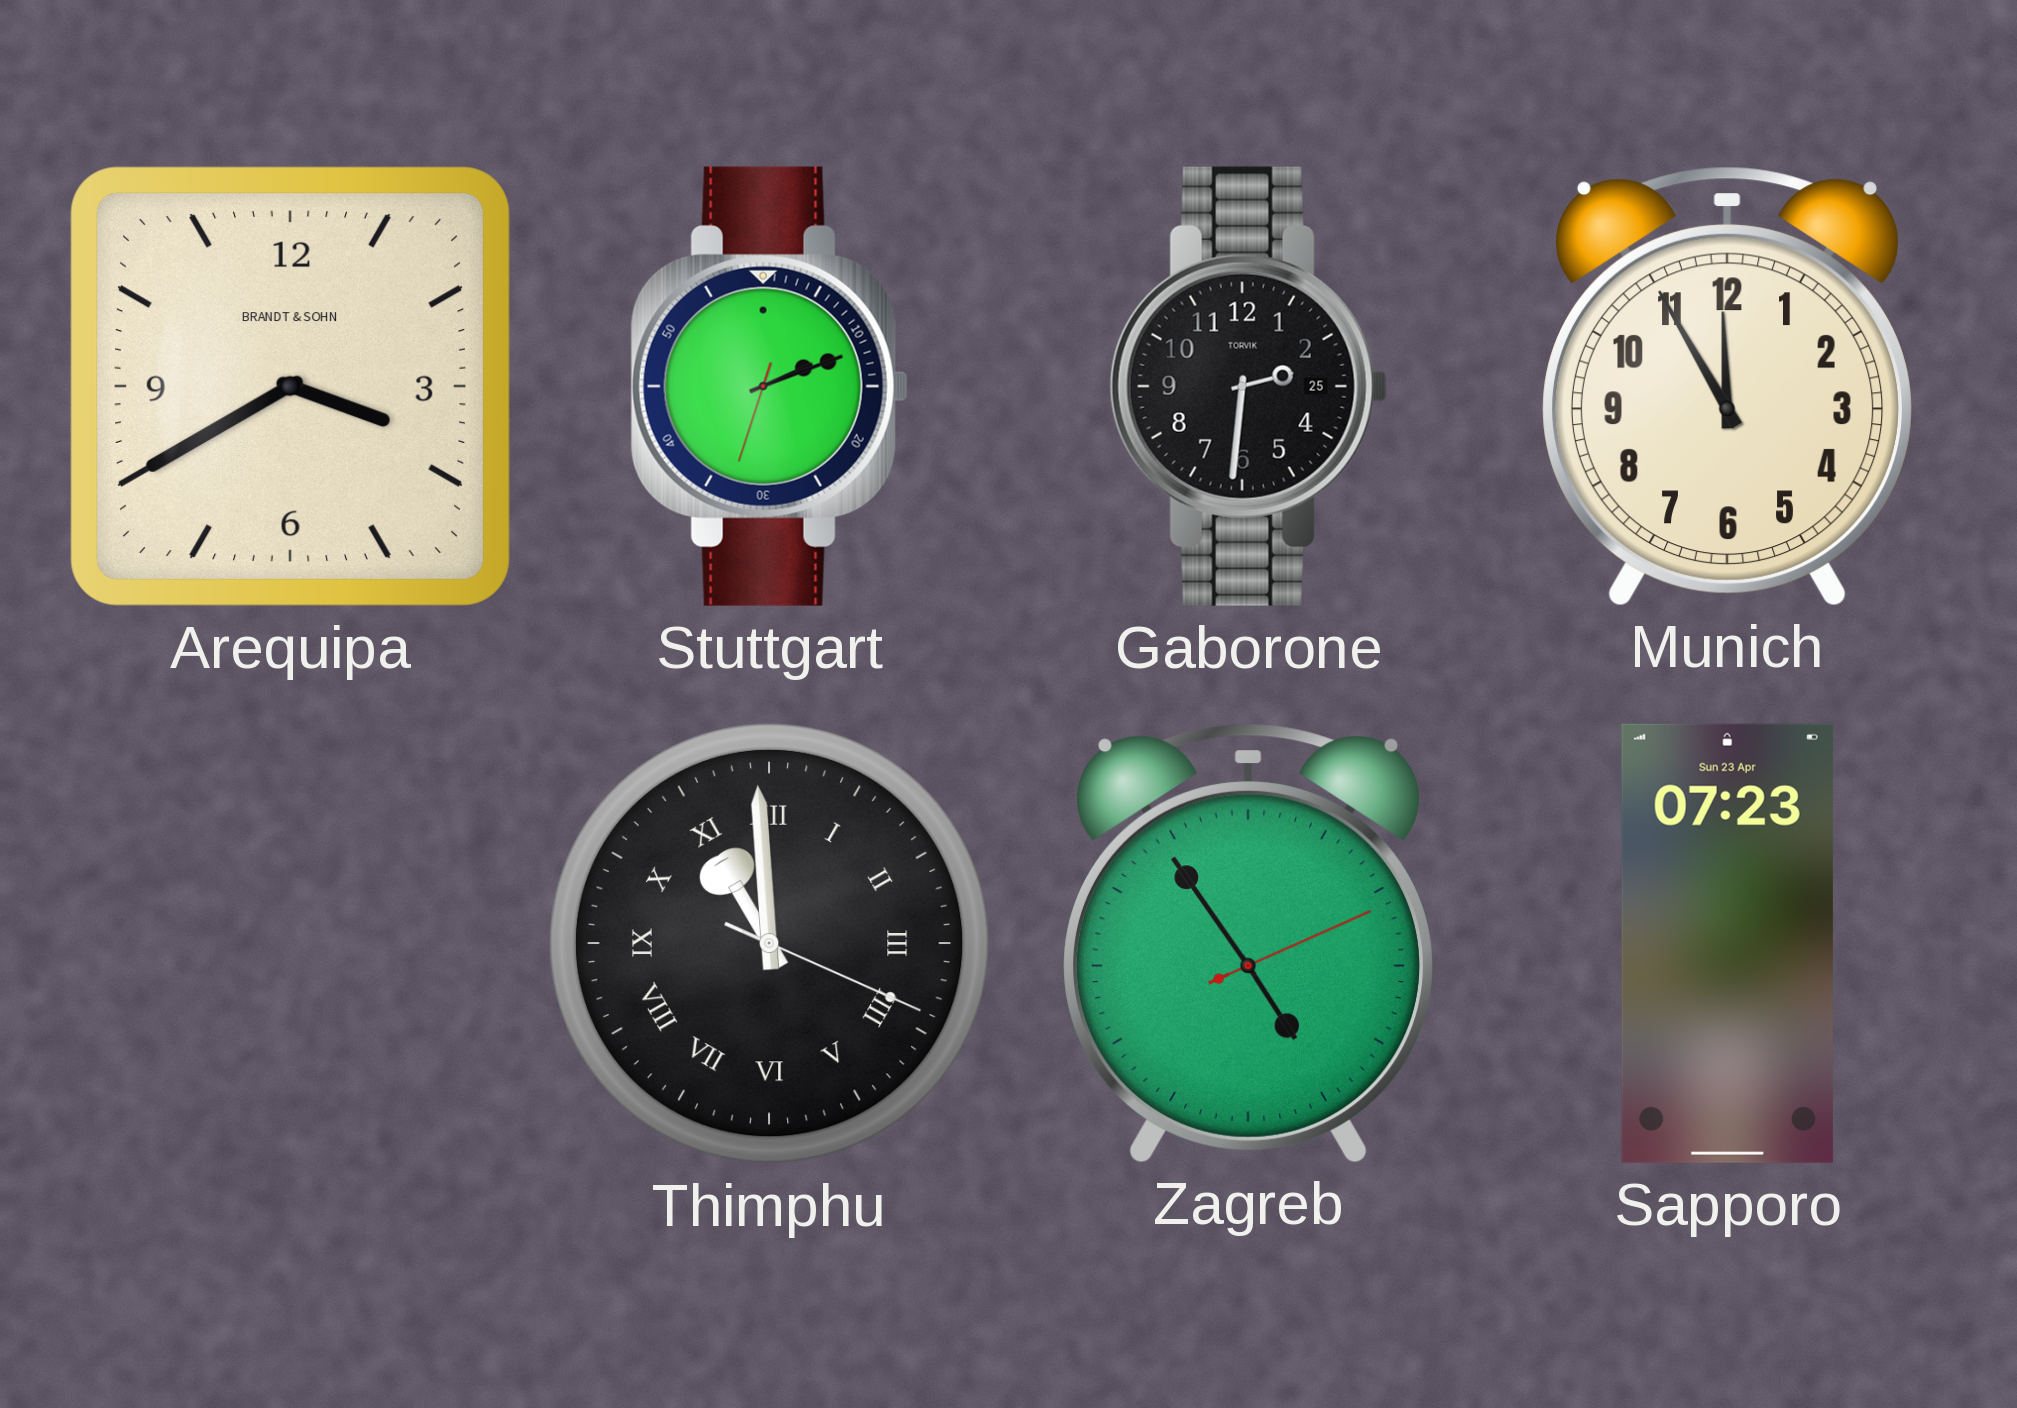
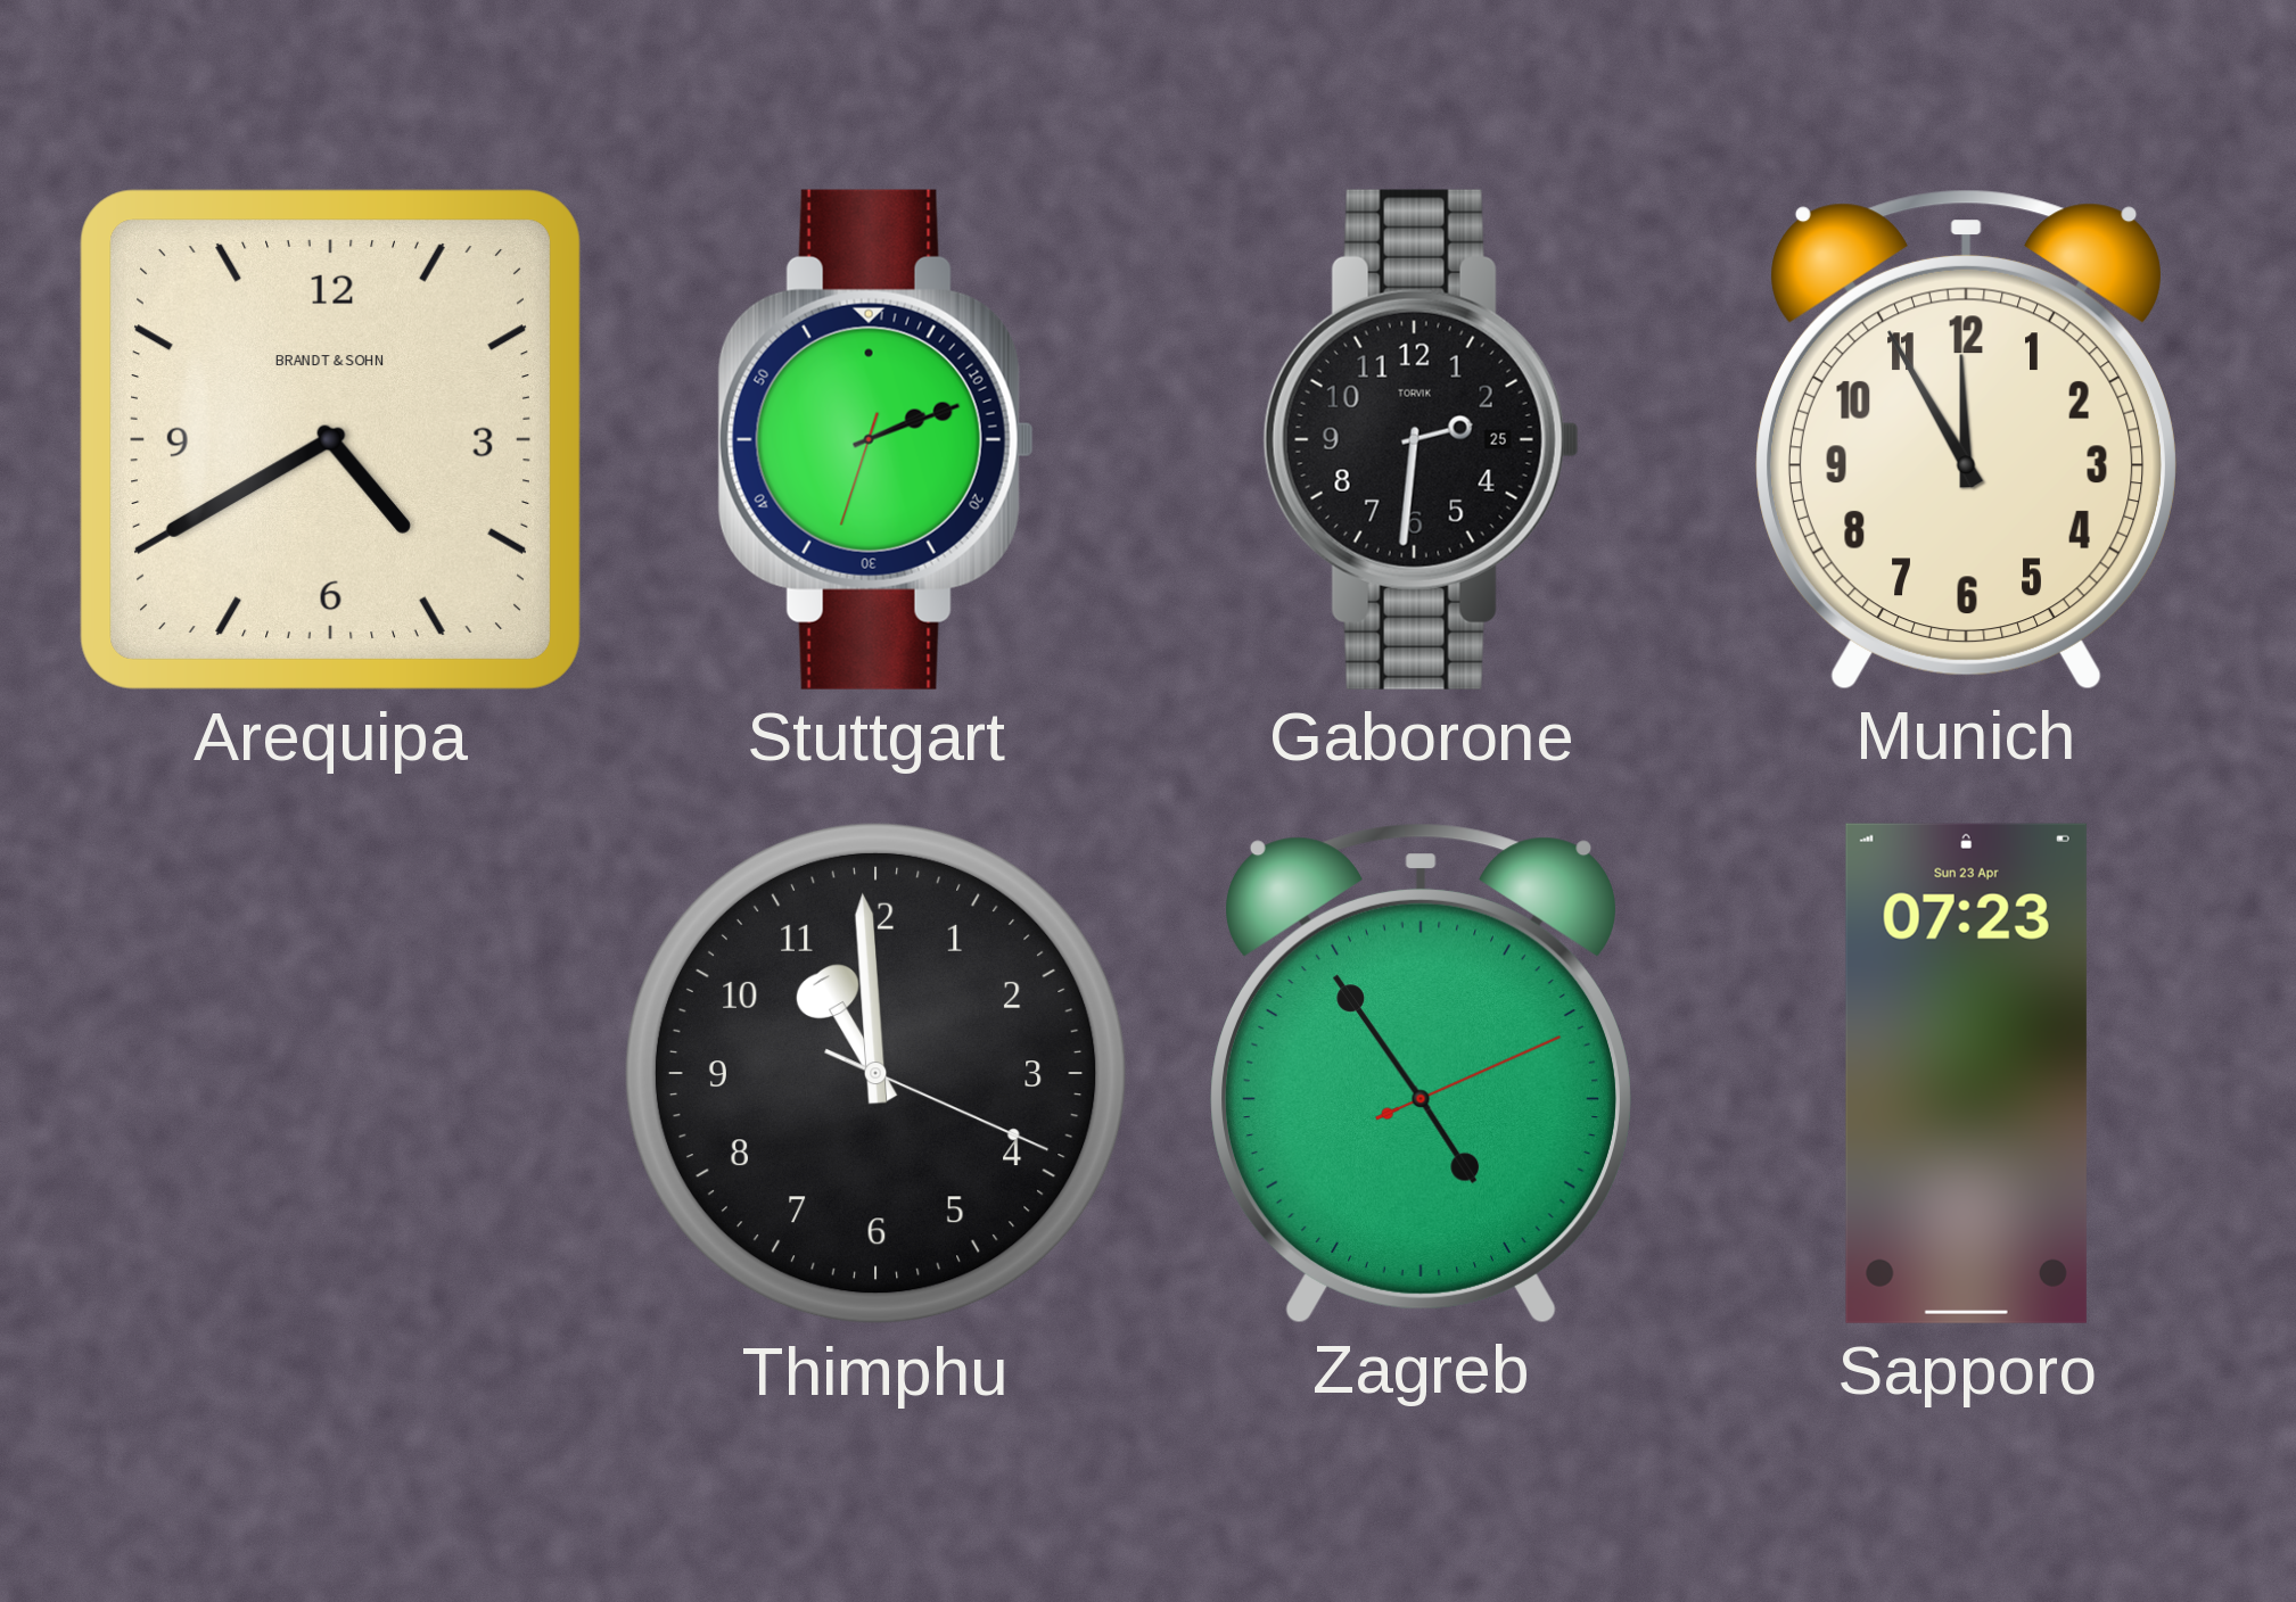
Arequipa: 3:40 -> 4:40
Thimphu numerals: Roman -> Arabic
